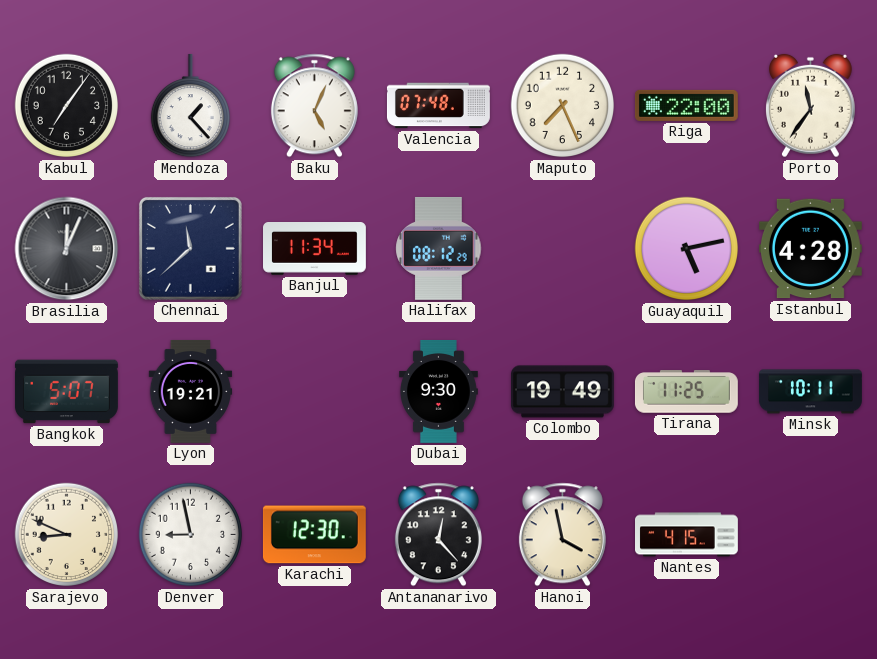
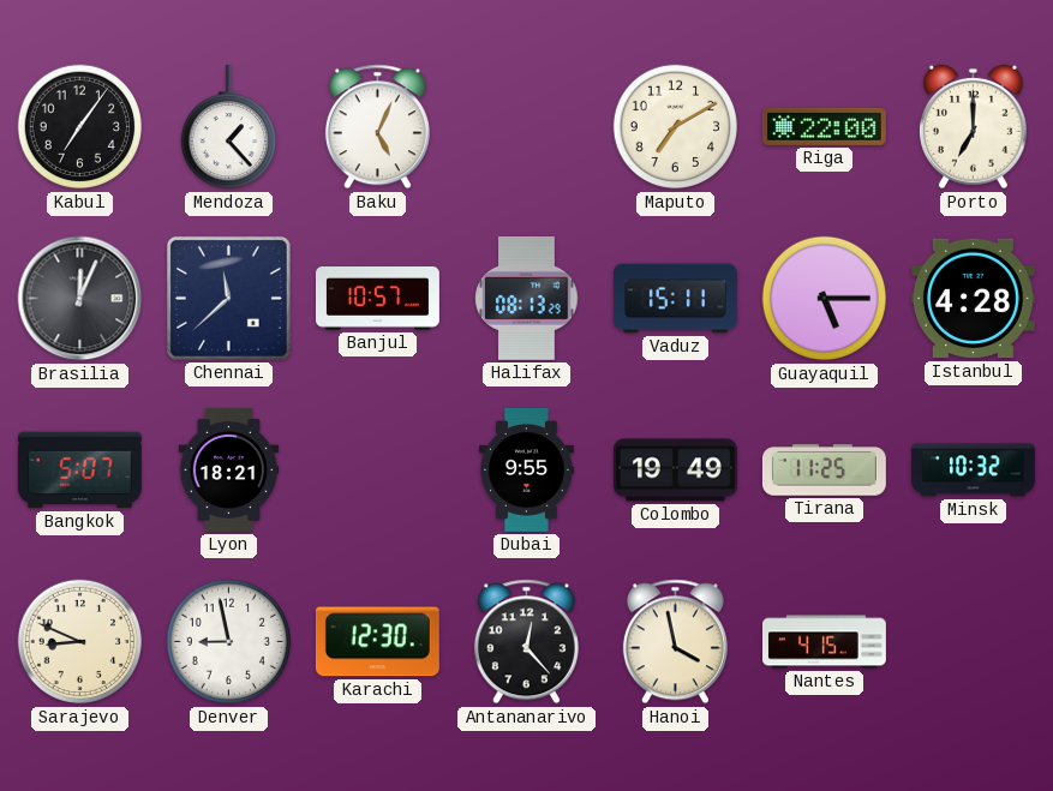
Valencia: 07:48 -> none
Maputo: 7:26 -> 7:10
Porto: 11:36 -> 7:00
Banjul: 11:34 -> 10:57
Halifax: 08:12 -> 08:13
Vaduz: none -> 15:11
Guayaquil: 5:13 -> 5:15
Lyon: 19:21 -> 18:21
Dubai: 9:30 -> 9:55
Minsk: 10:11 -> 10:32
